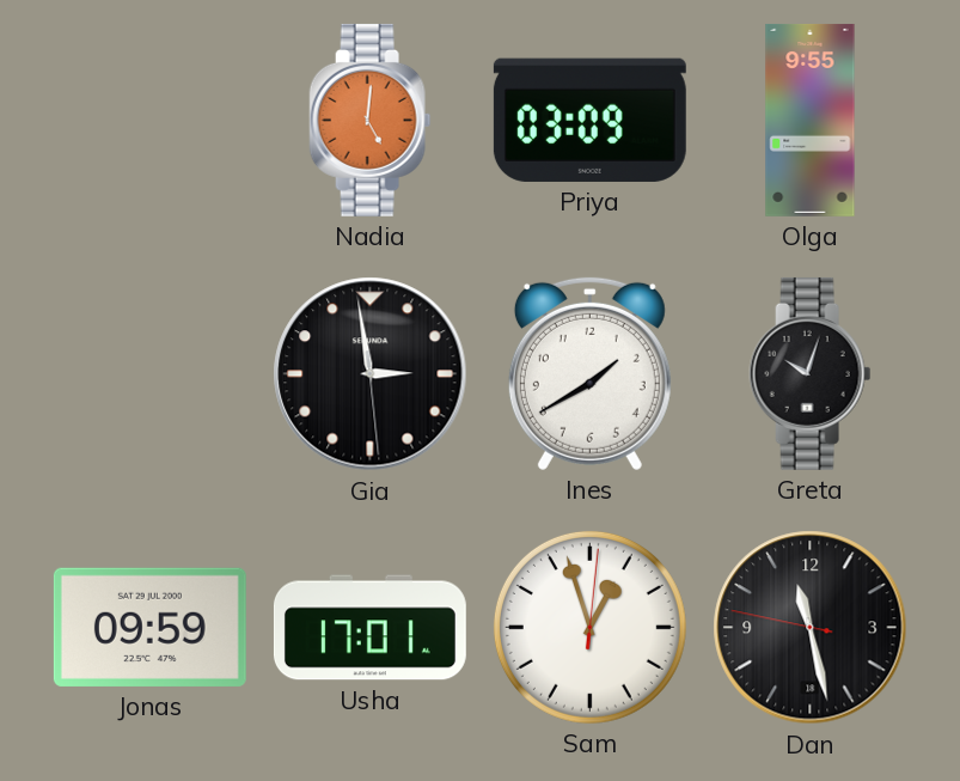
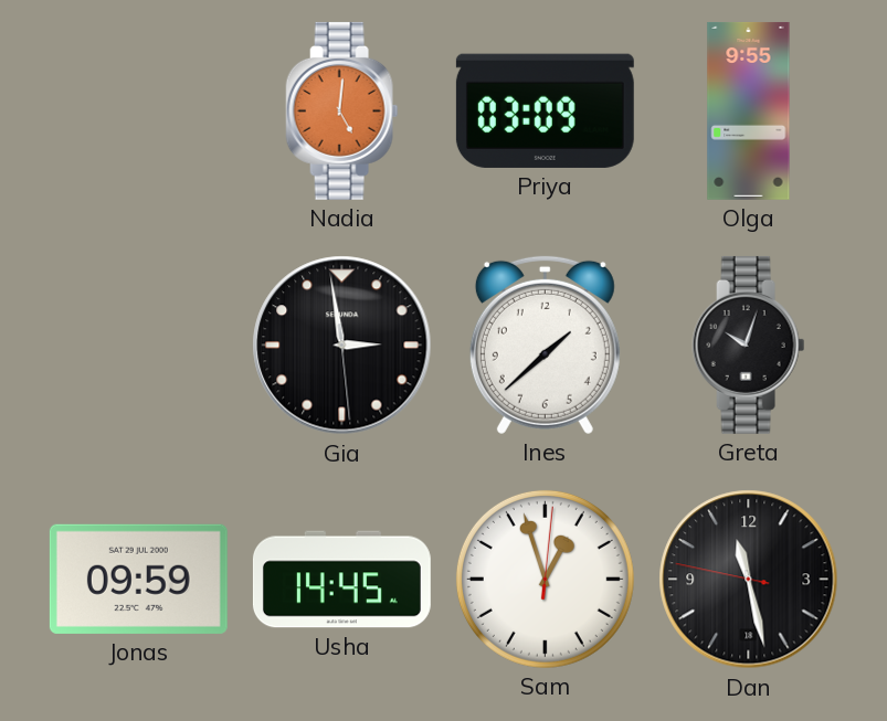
Ines: 1:40 -> 1:38
Usha: 17:01 -> 14:45
